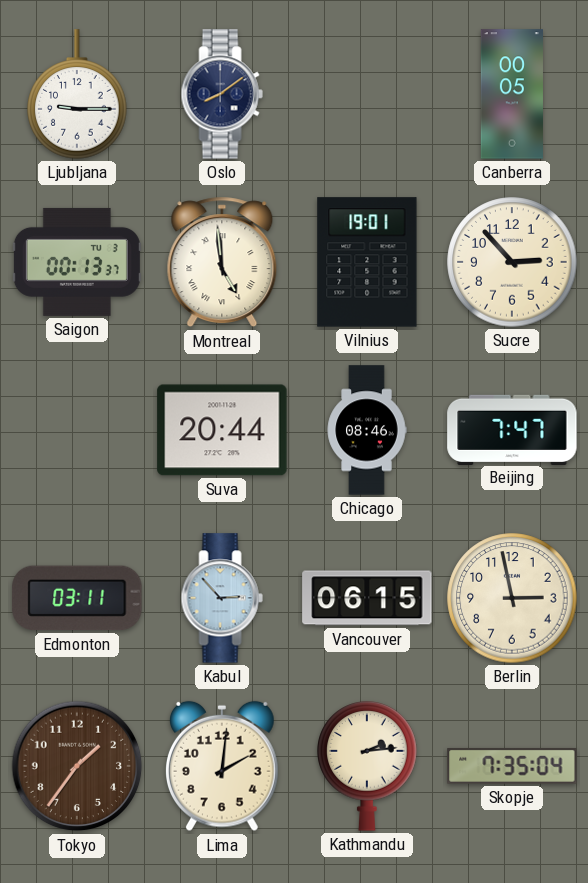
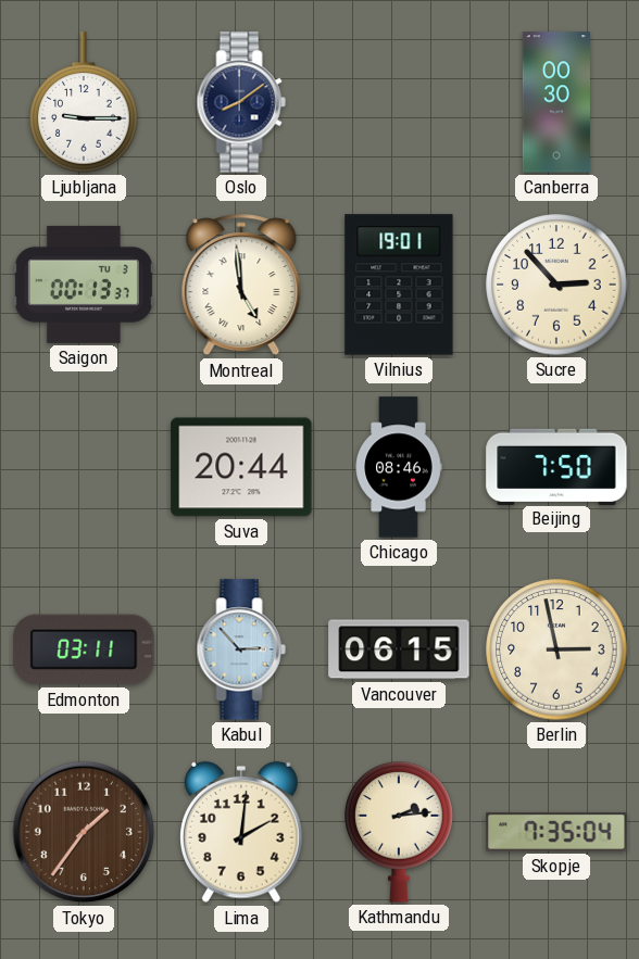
Canberra: 00:05 -> 00:30
Beijing: 7:47 -> 7:50
